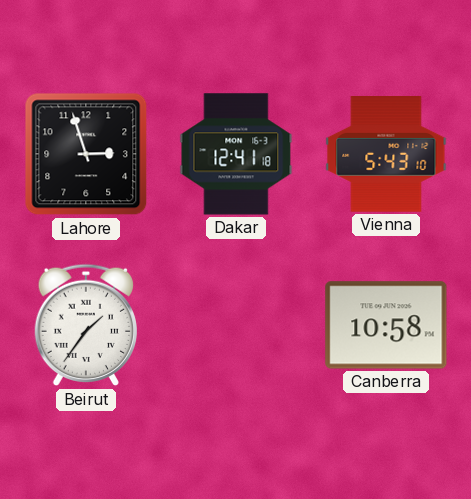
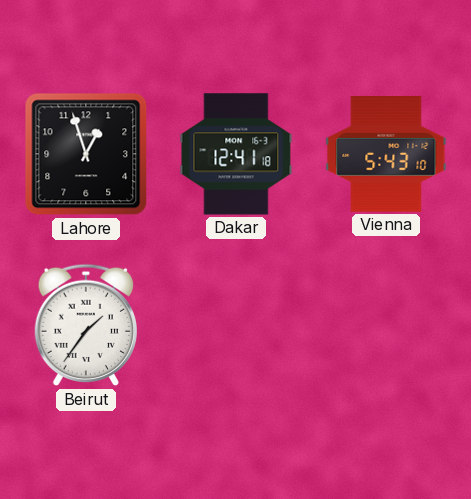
Lahore: 2:57 -> 12:57
Canberra: 10:58 -> none
